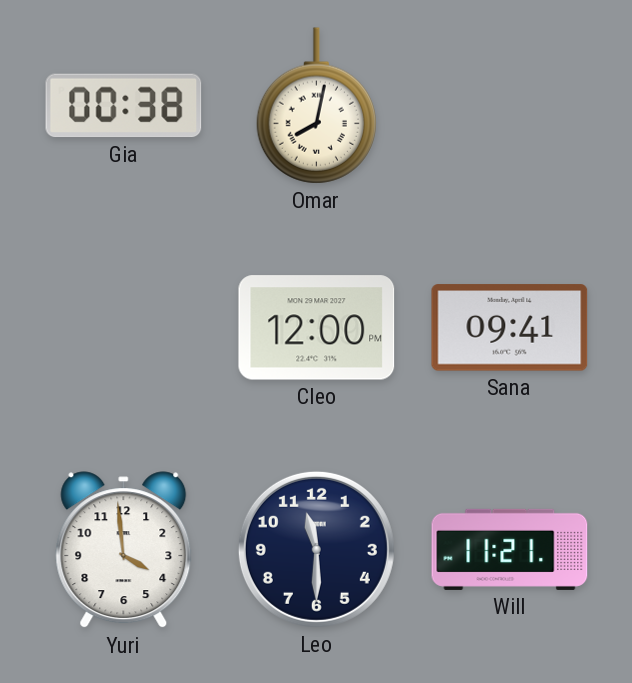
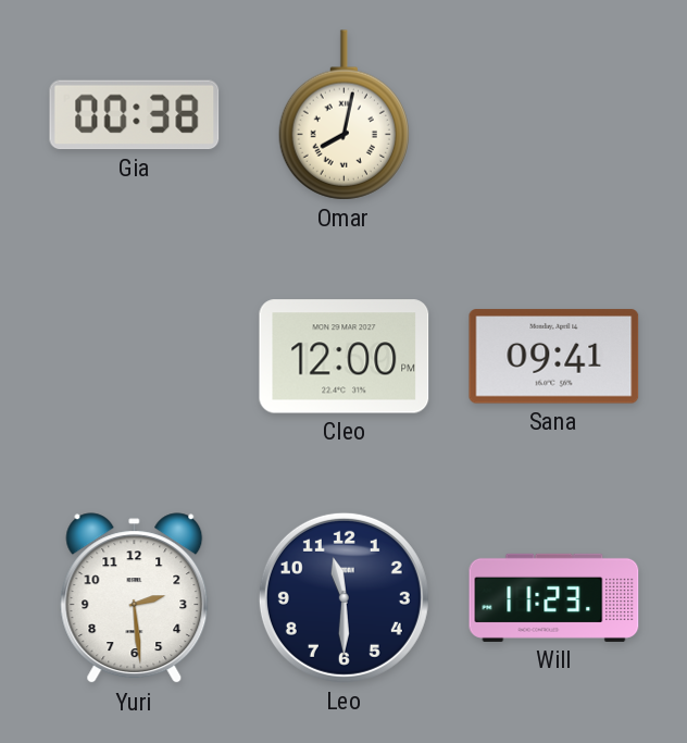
Yuri: 3:59 -> 2:29
Will: 11:21 -> 11:23
